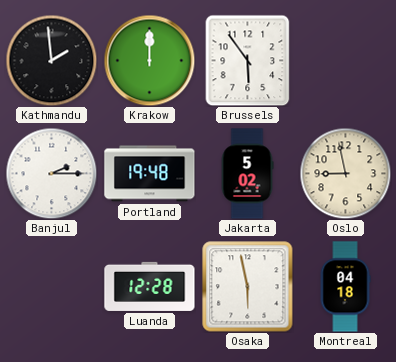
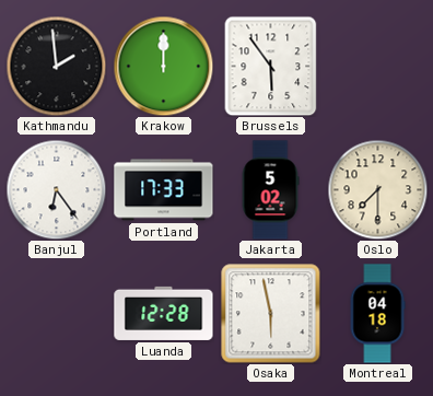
Banjul: 2:15 -> 6:24
Portland: 19:48 -> 17:33
Oslo: 8:58 -> 7:30
